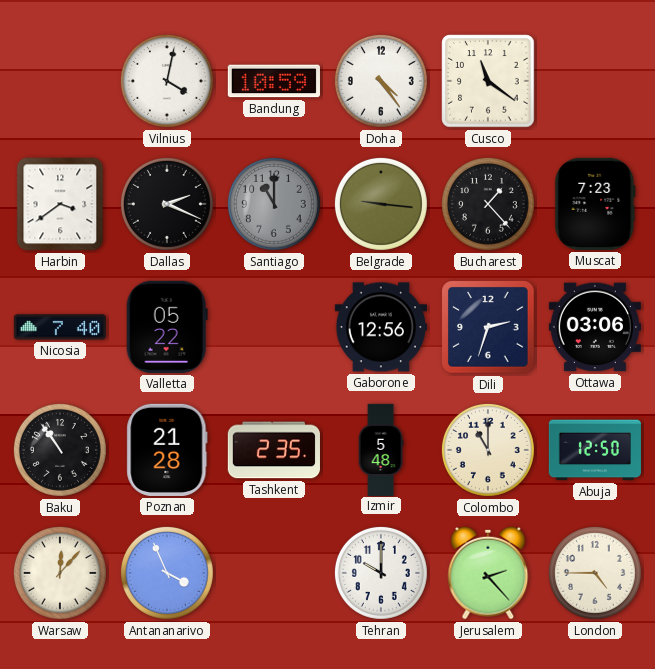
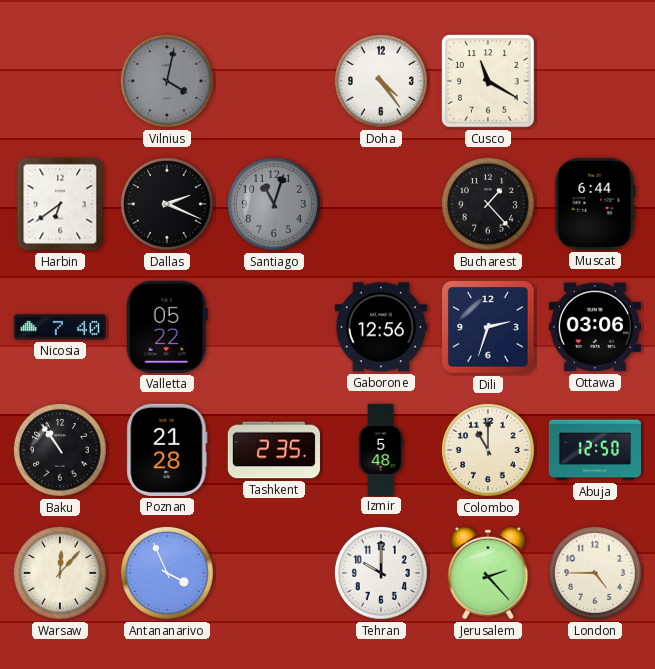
Vilnius dial: white -> grey
Bandung: 10:59 -> none
Cusco: 11:21 -> 11:20
Harbin: 3:39 -> 6:39
Santiago: 11:00 -> 11:03
Belgrade: 9:16 -> none
Muscat: 7:23 -> 6:44
